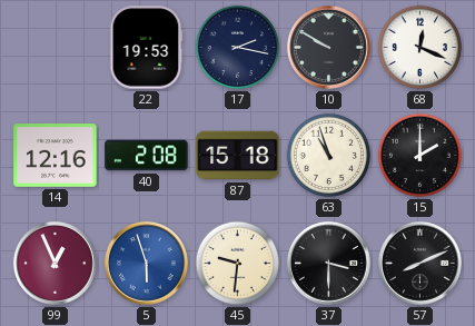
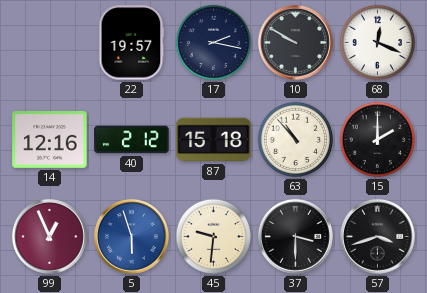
22: 19:53 -> 19:57
40: 2:08 -> 2:12
63: 10:57 -> 10:53
57: 8:11 -> 3:42
